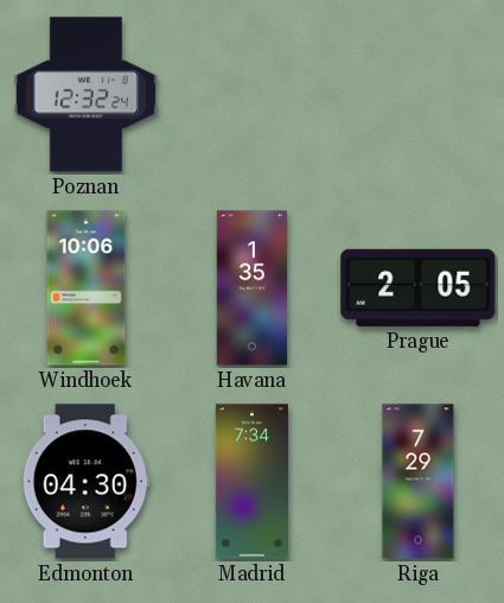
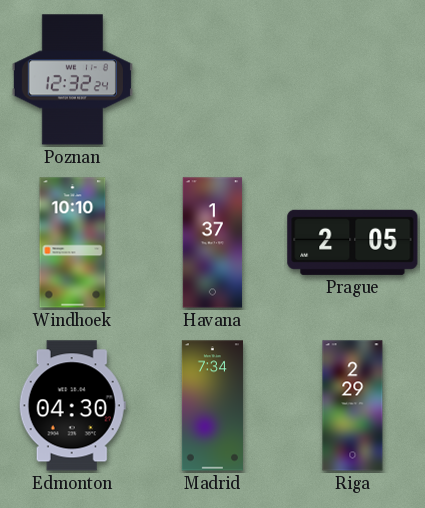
Windhoek: 10:06 -> 10:10
Havana: 1:35 -> 1:37
Riga: 7:29 -> 2:29
